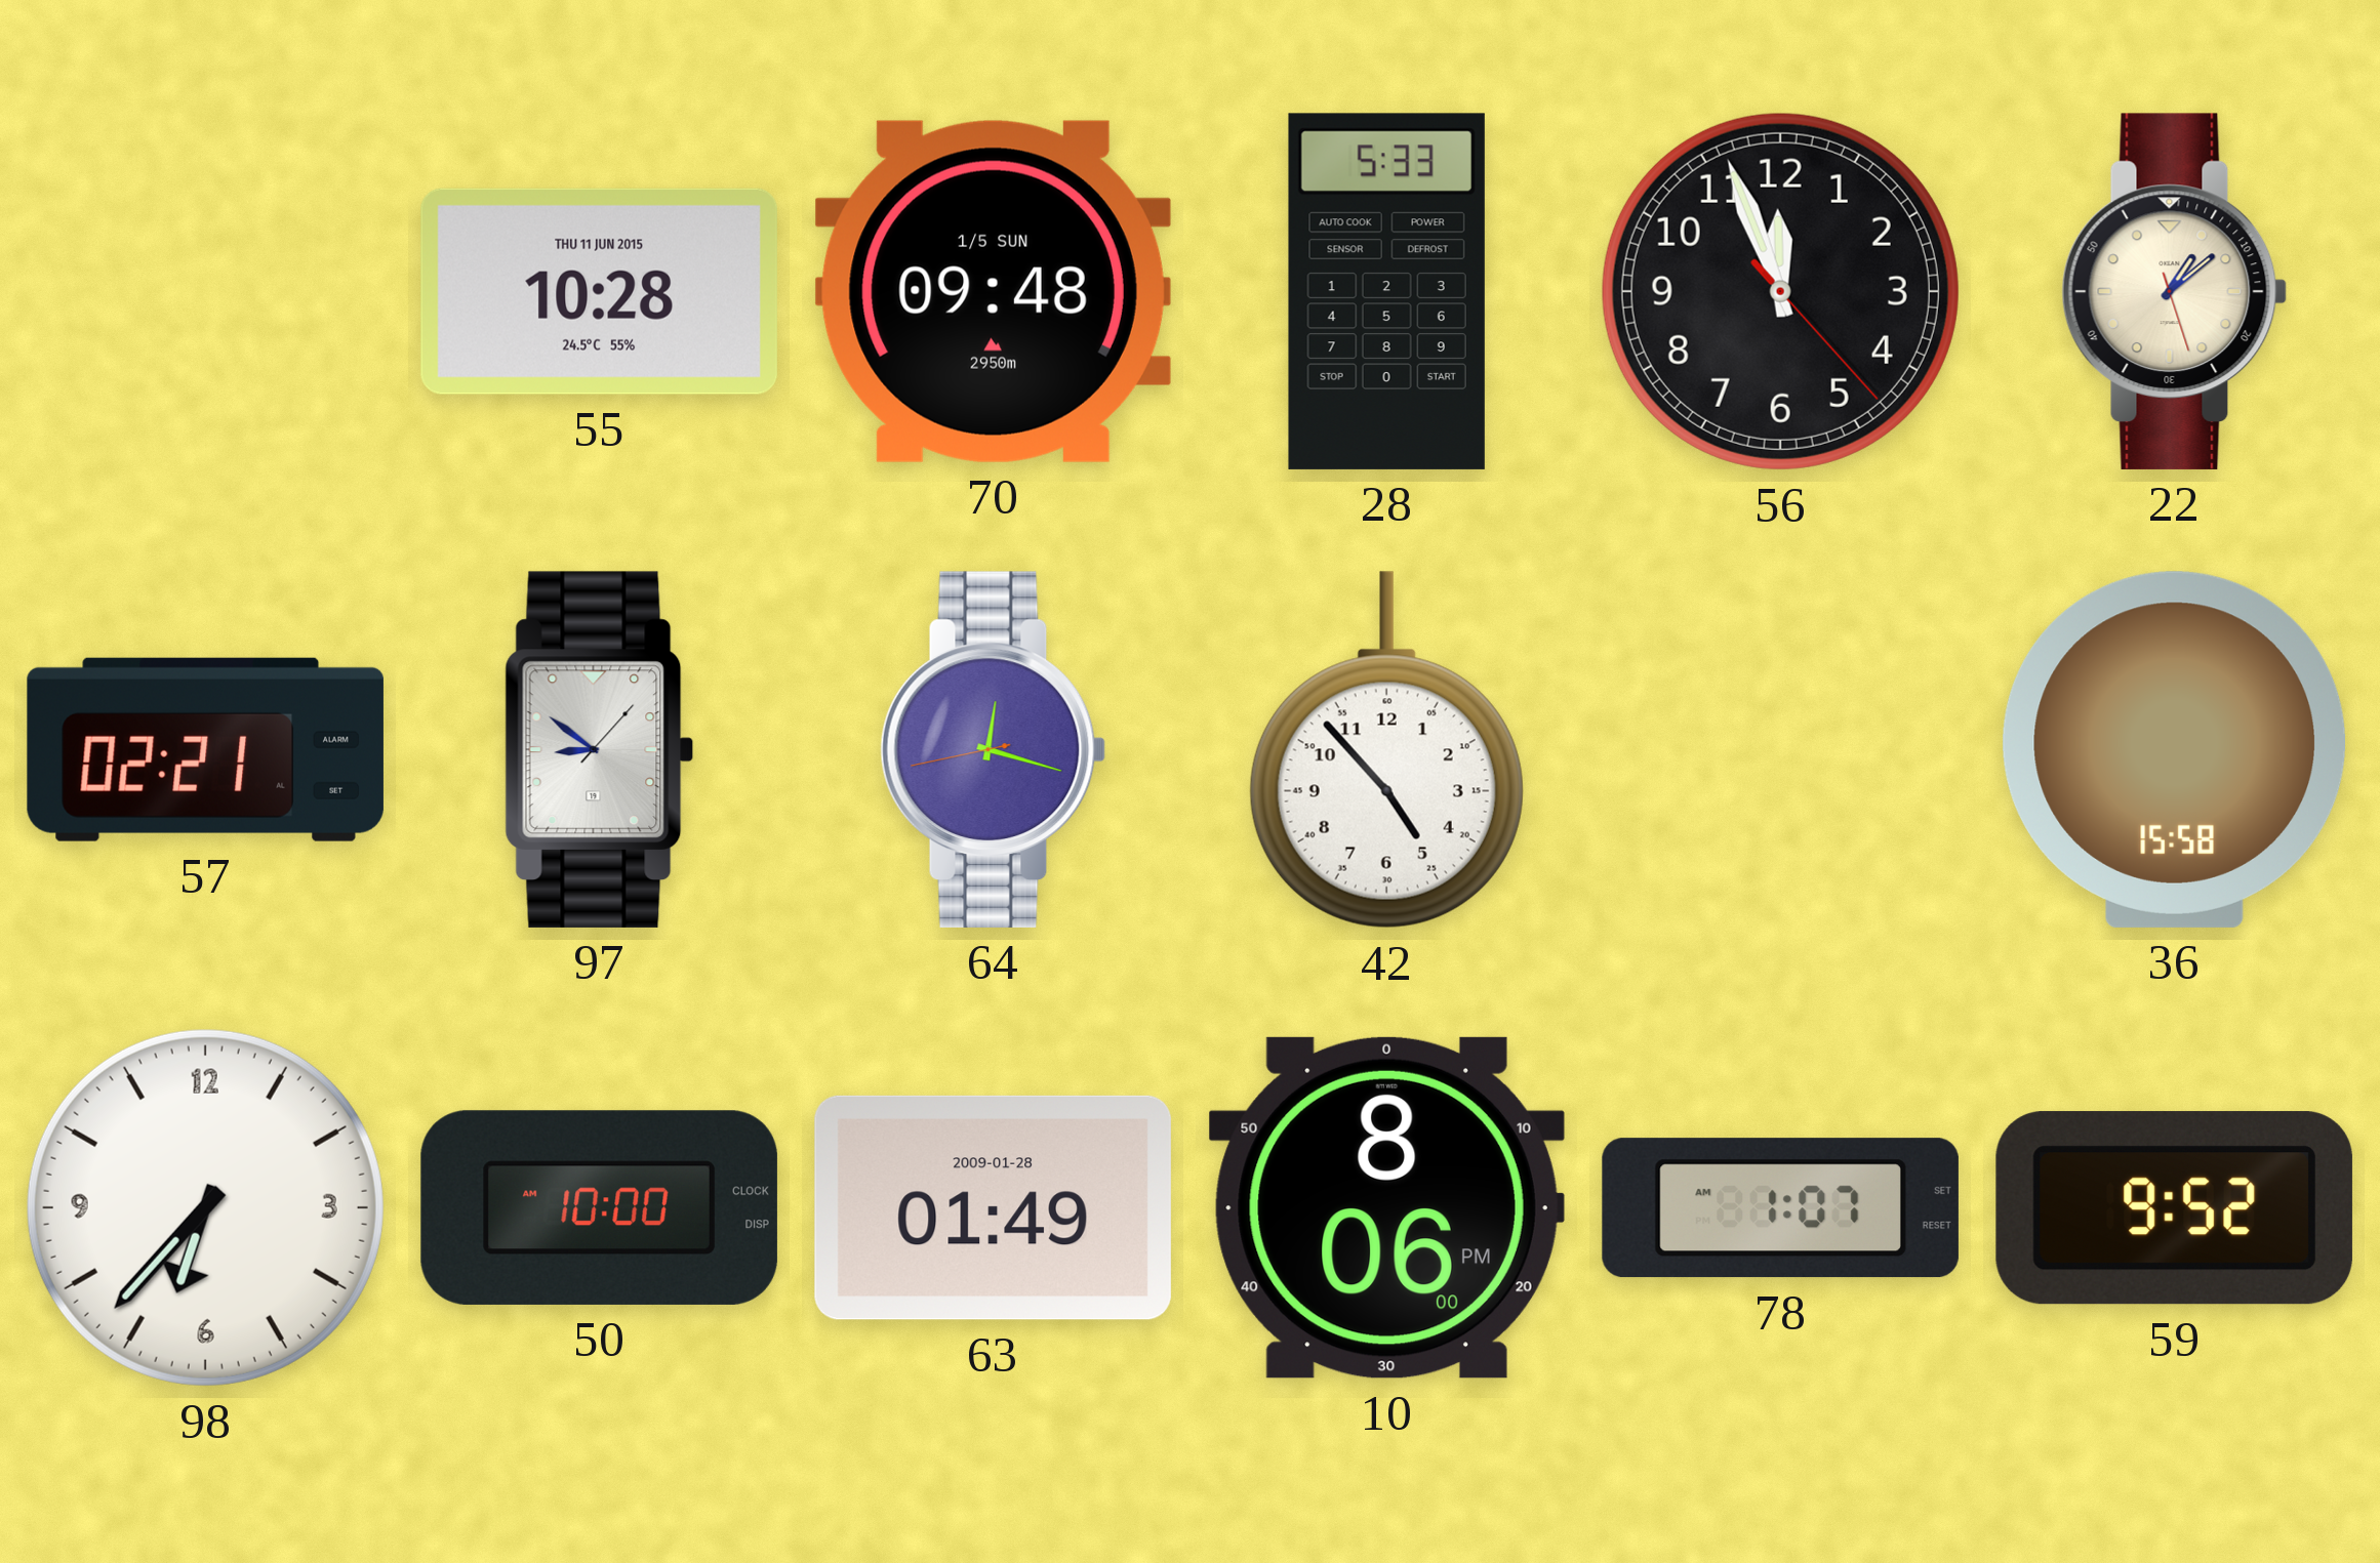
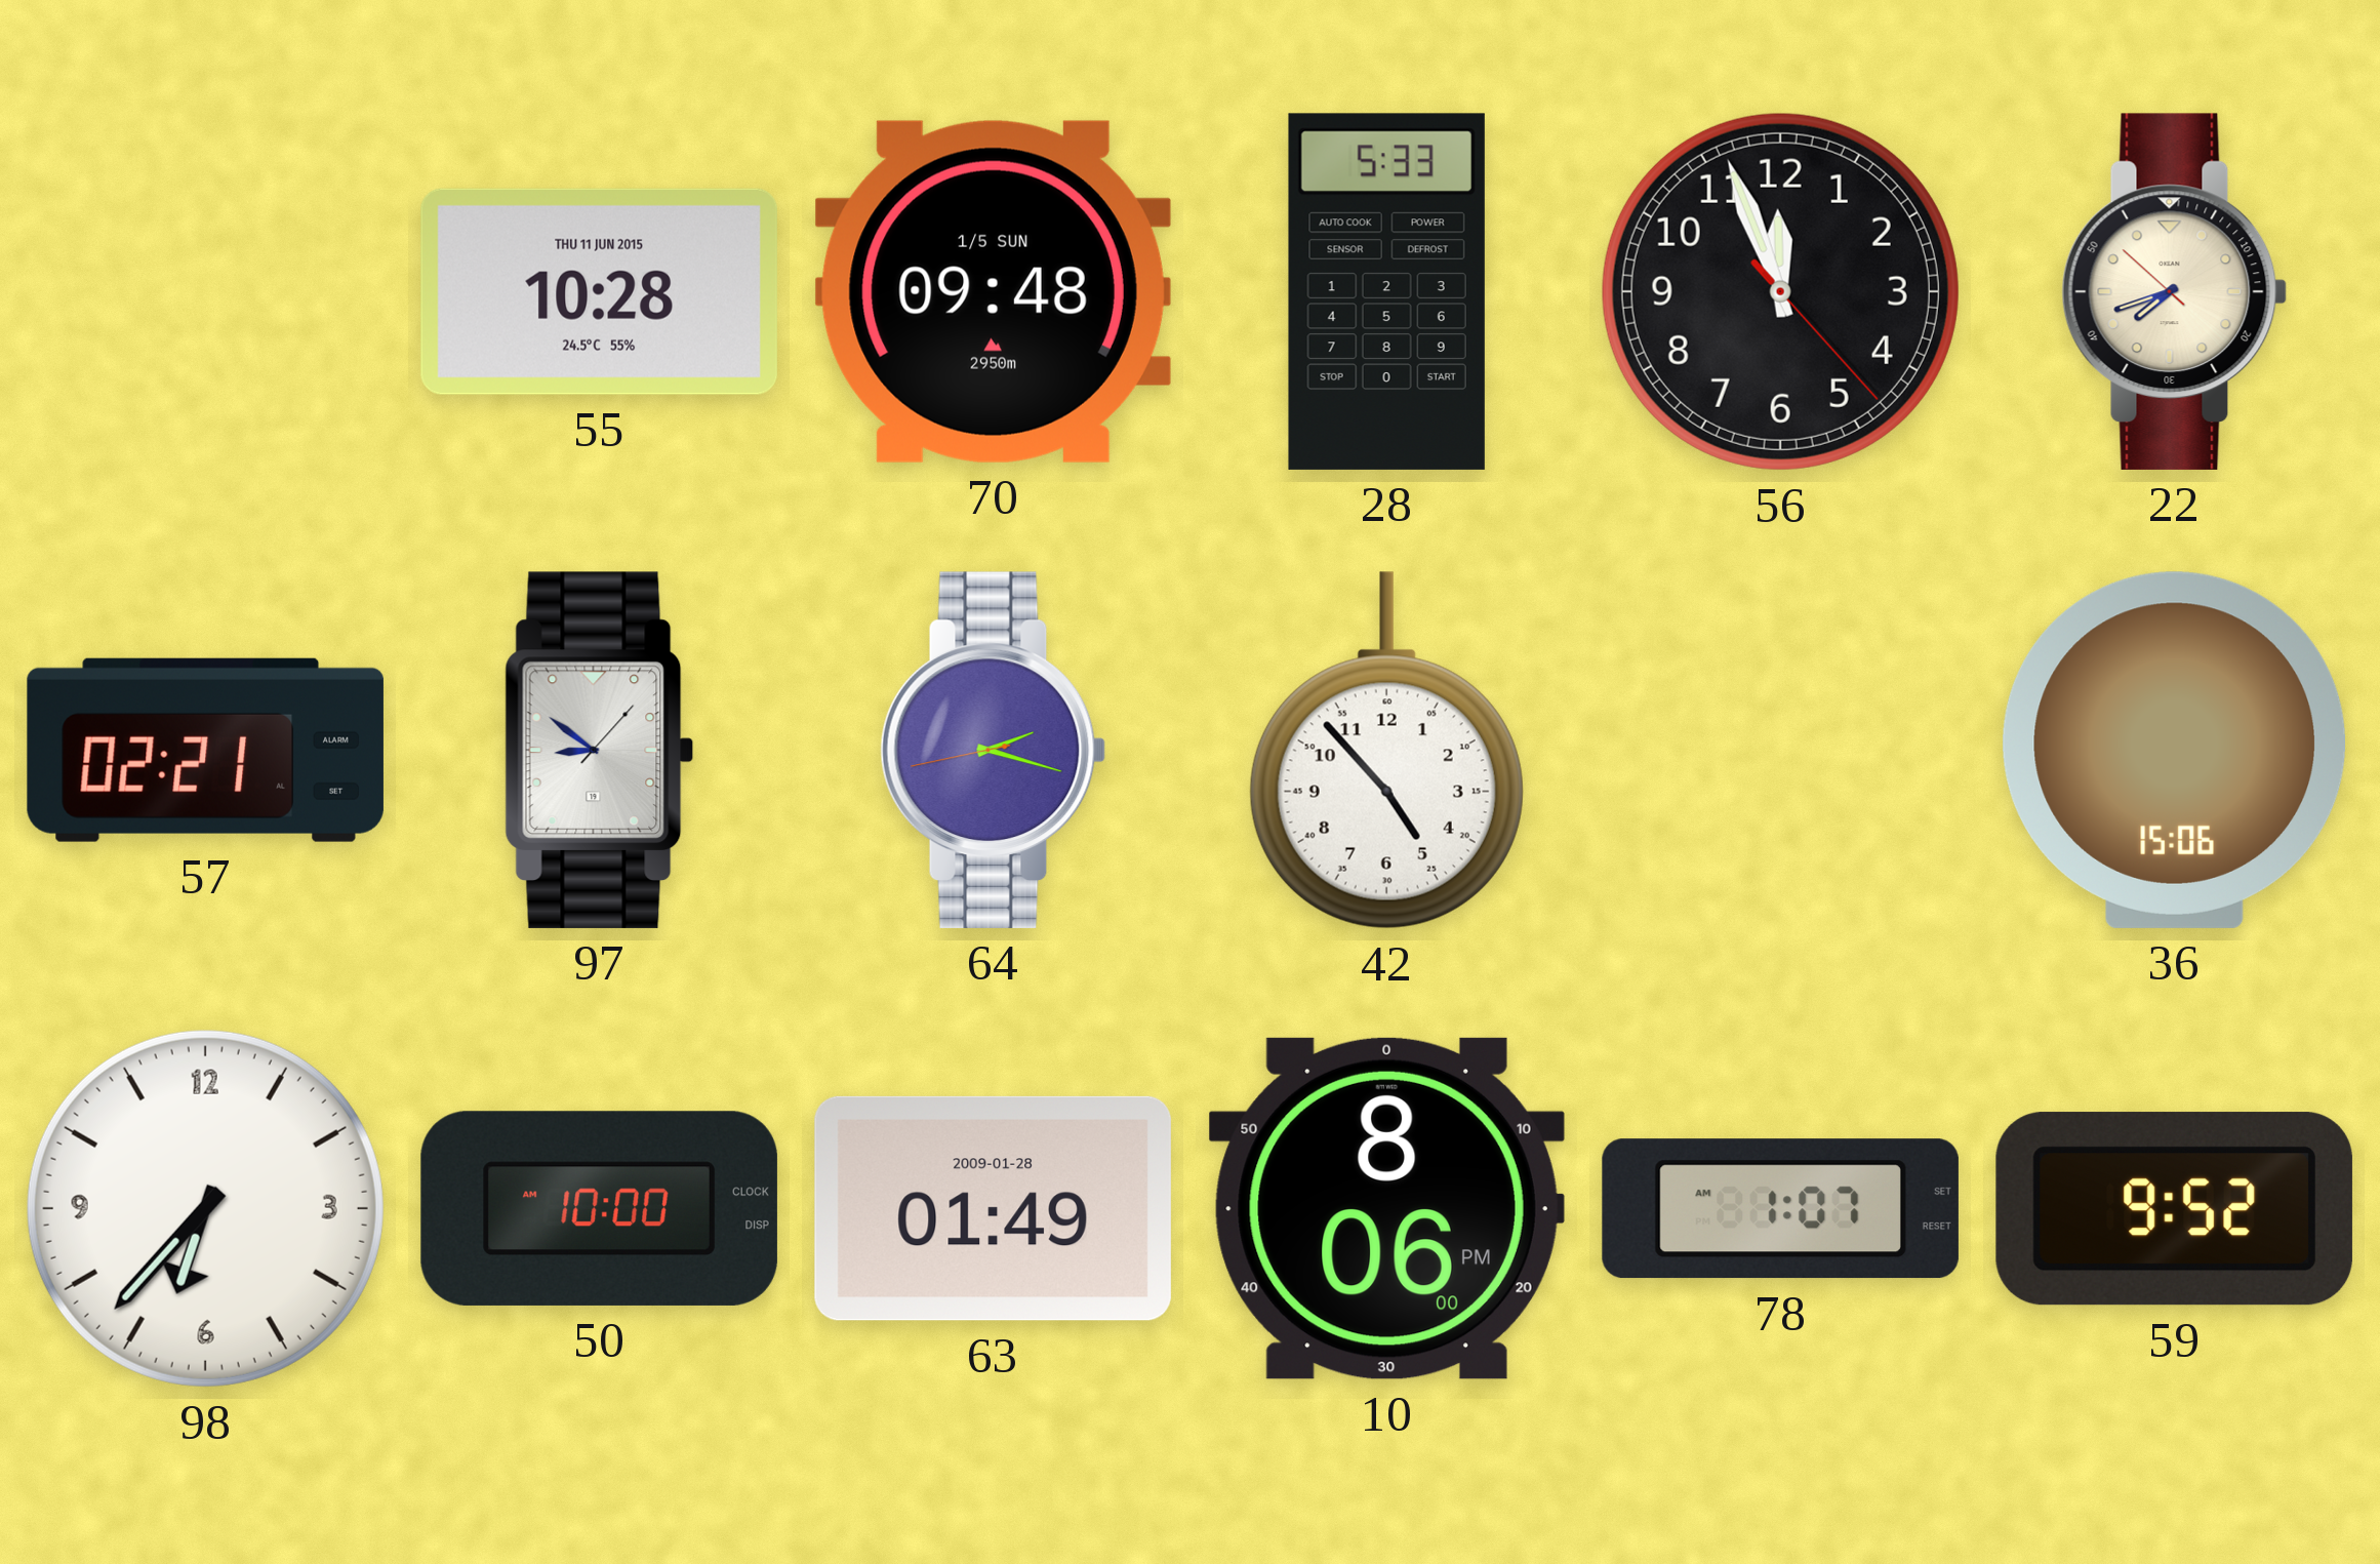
22: 1:08 -> 7:41
64: 12:17 -> 2:17
36: 15:58 -> 15:06
